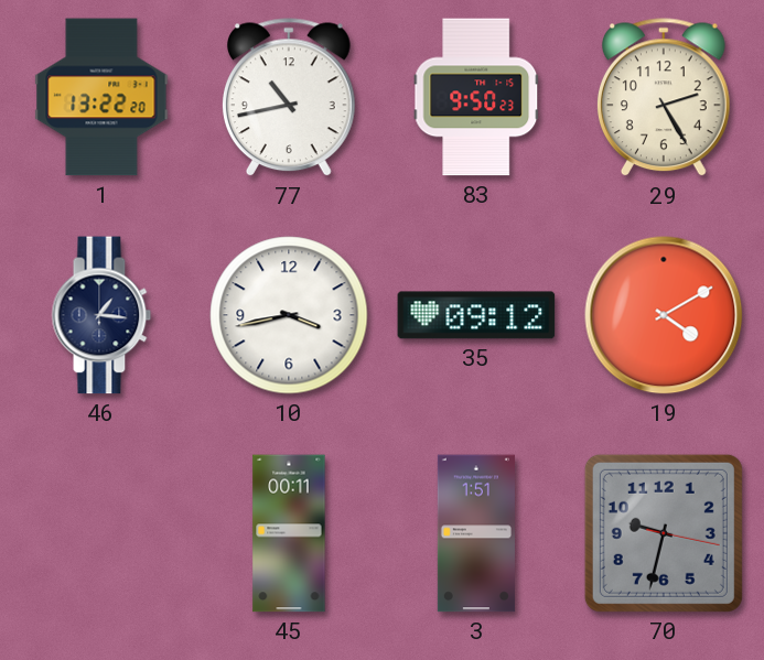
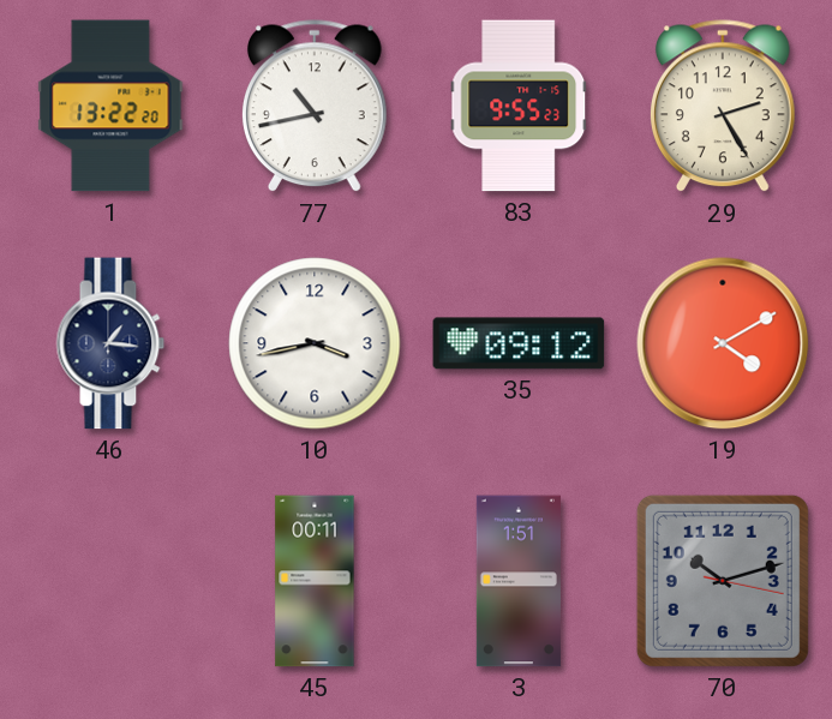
83: 9:50 -> 9:55
70: 9:32 -> 10:12
